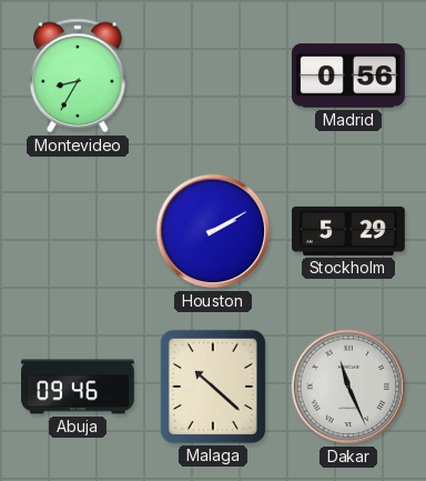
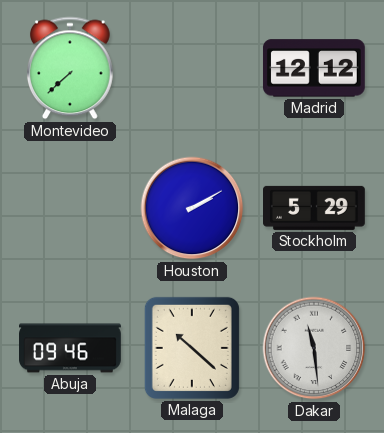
Montevideo: 8:35 -> 7:38
Madrid: 0:56 -> 12:12
Dakar: 11:26 -> 11:29
